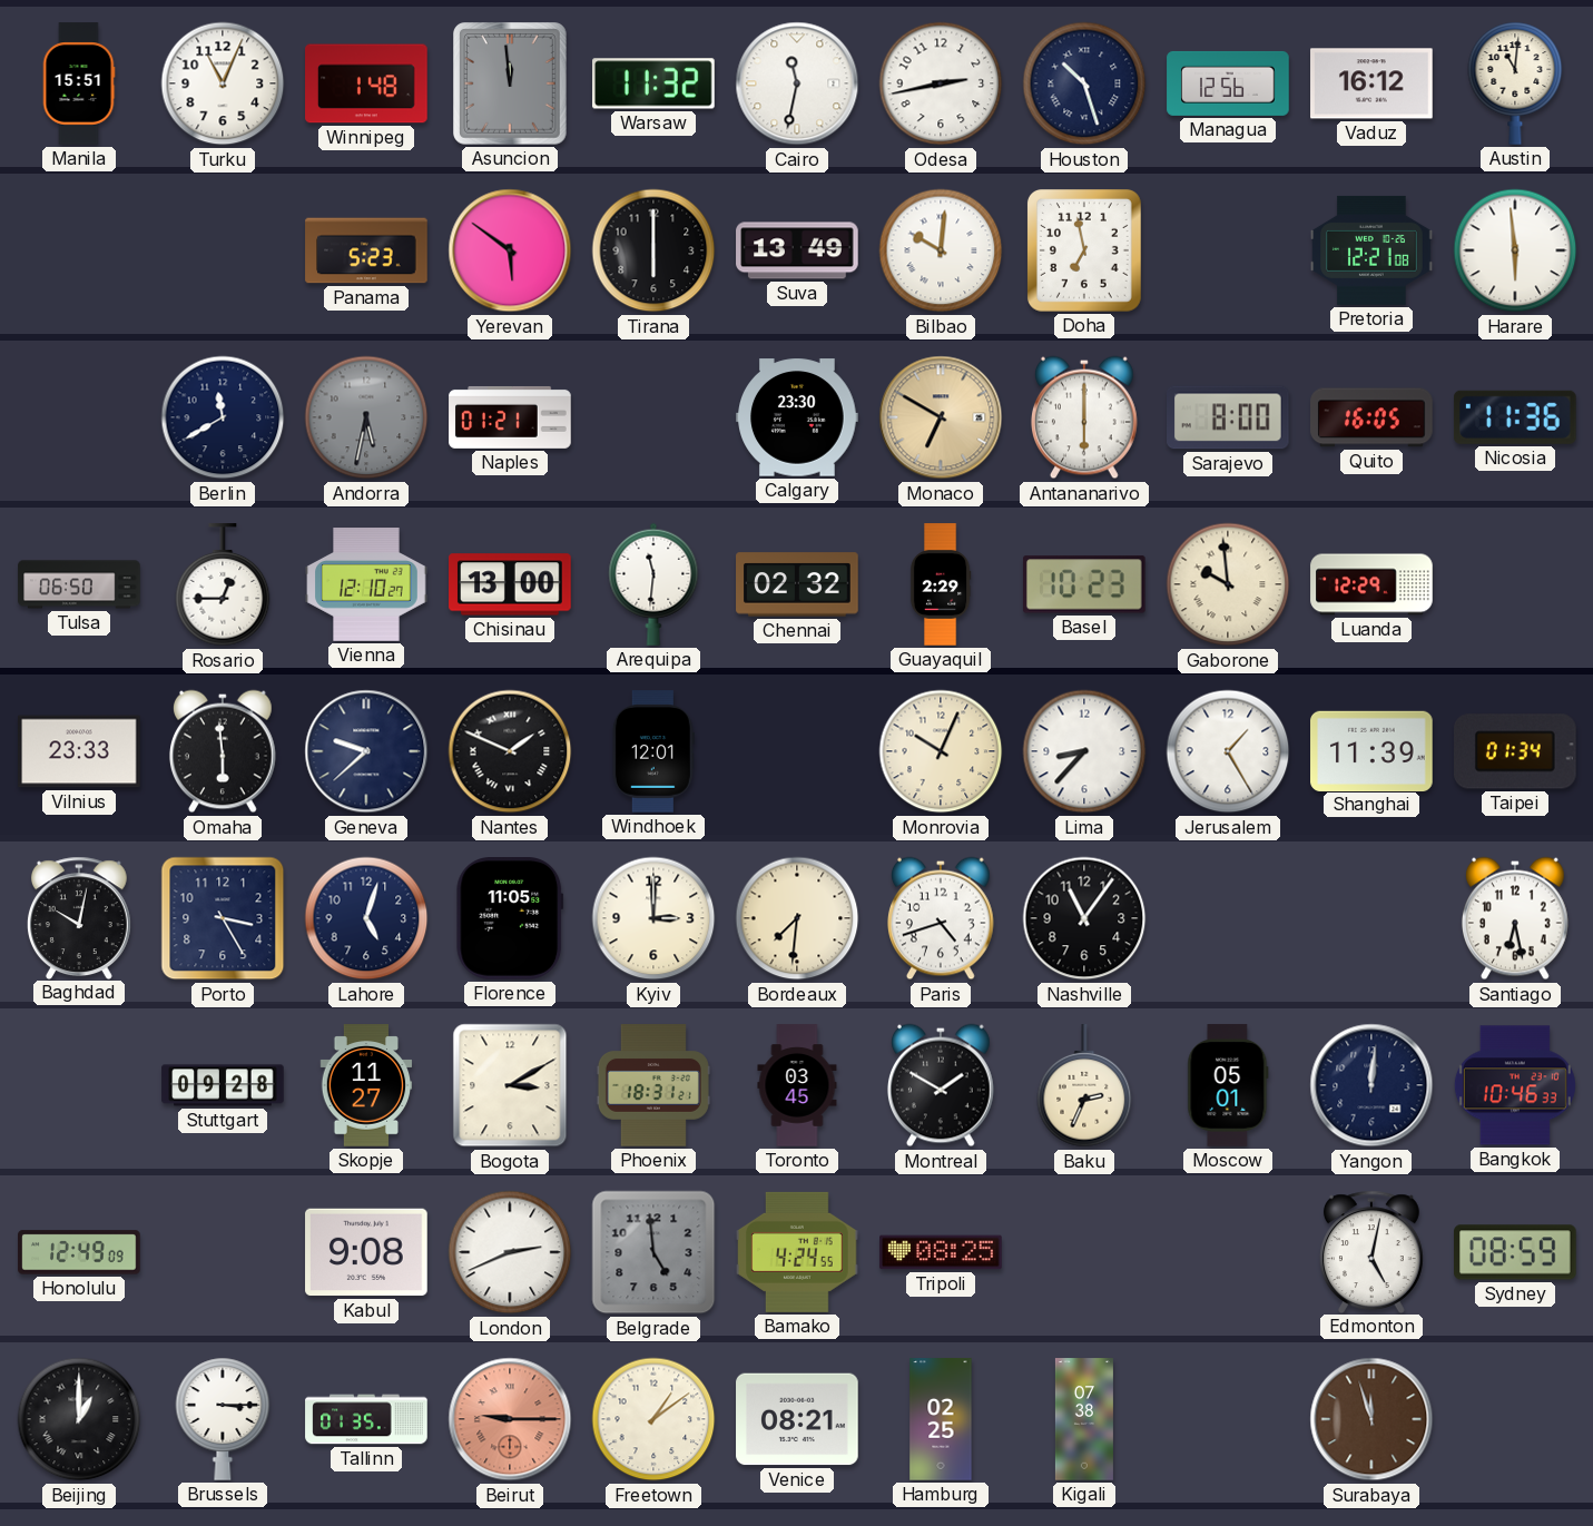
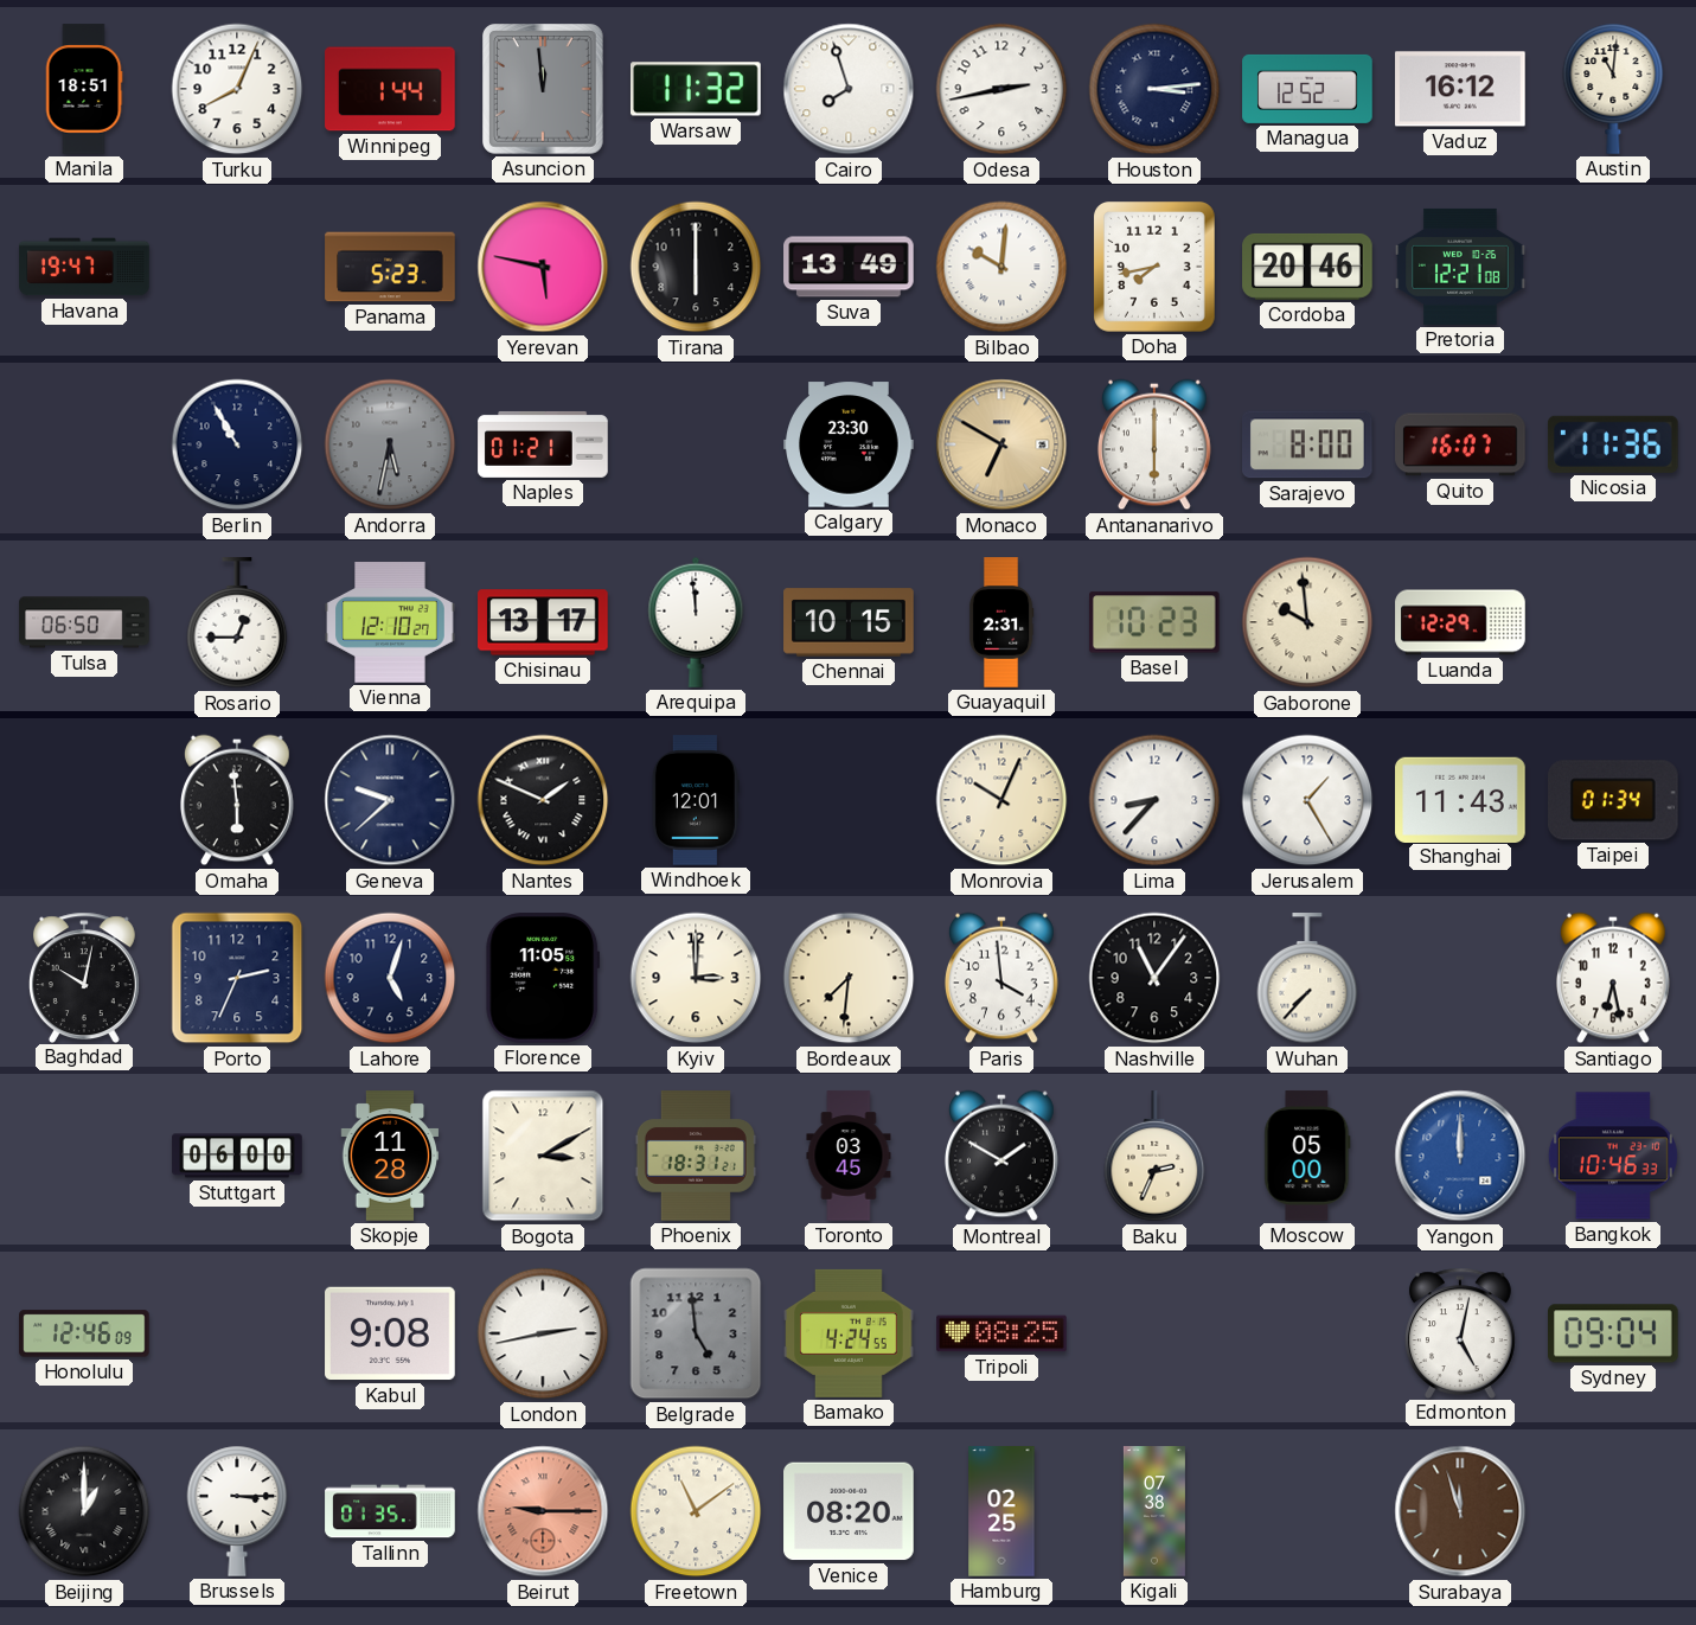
Manila: 15:51 -> 18:51
Turku: 11:04 -> 8:04
Winnipeg: 1:48 -> 1:44
Cairo: 11:32 -> 7:57
Houston: 10:27 -> 3:14
Managua: 12:56 -> 12:52
Havana: none -> 19:47
Yerevan: 5:51 -> 5:47
Doha: 6:58 -> 7:43
Cordoba: none -> 20:46
Harare: 5:59 -> none
Berlin: 11:40 -> 10:55
Quito: 16:05 -> 16:07
Chisinau: 13:00 -> 13:17
Arequipa: 11:31 -> 11:59
Chennai: 02:32 -> 10:15
Guayaquil: 2:29 -> 2:31
Vilnius: 23:33 -> none
Shanghai: 11:39 -> 11:43
Porto: 3:25 -> 2:34
Paris: 4:42 -> 3:59
Wuhan: none -> 7:37
Stuttgart: 09:28 -> 06:00
Skopje: 11:27 -> 11:28
Moscow: 05:01 -> 05:00
Yangon: 12:01 -> 12:00
Yangon dial: navy -> blue
Honolulu: 12:49 -> 12:46
London: 2:41 -> 2:43
Sydney: 08:59 -> 09:04
Freetown: 1:09 -> 11:09
Venice: 08:21 -> 08:20
